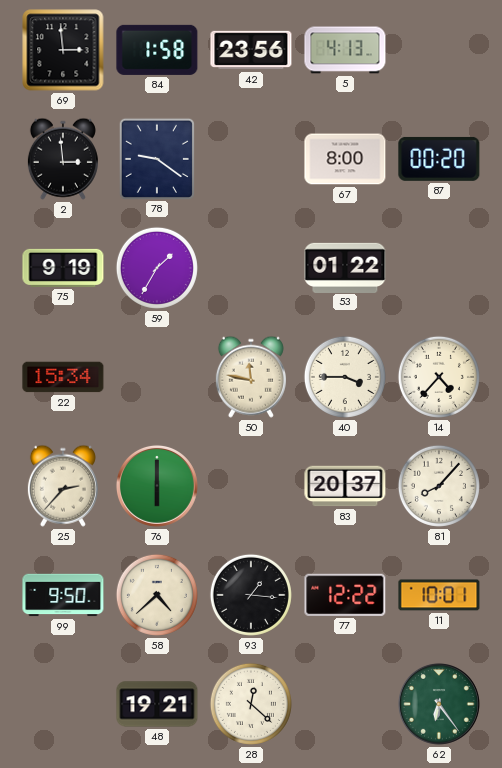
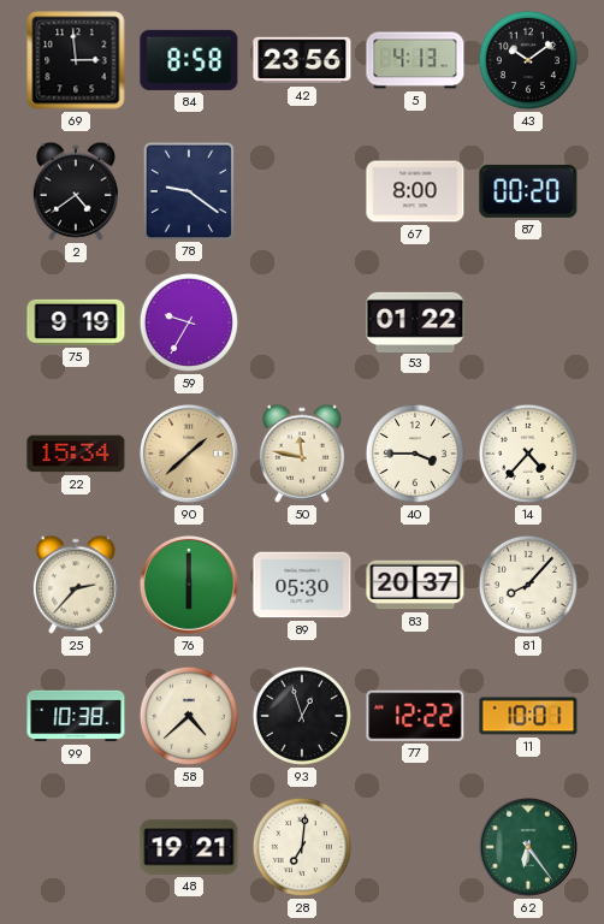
84: 1:58 -> 8:58
43: none -> 10:09
2: 2:59 -> 4:39
59: 1:35 -> 9:35
90: none -> 1:38
89: none -> 05:30
99: 9:50 -> 10:38
93: 1:16 -> 12:57
28: 12:22 -> 7:01
